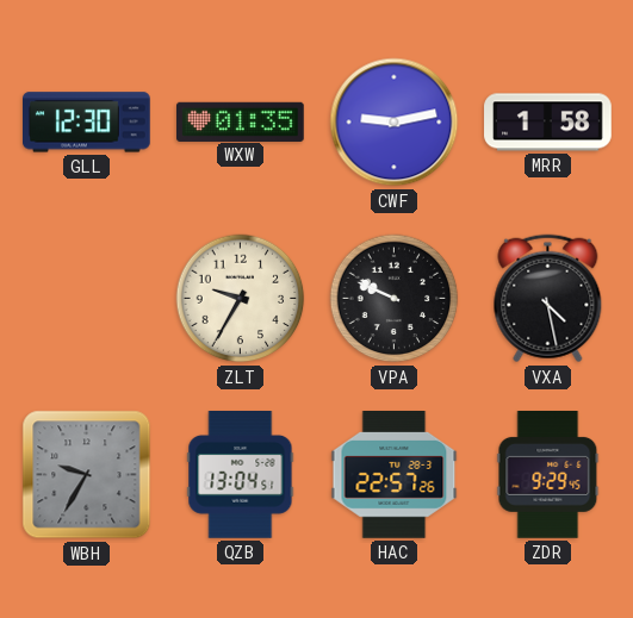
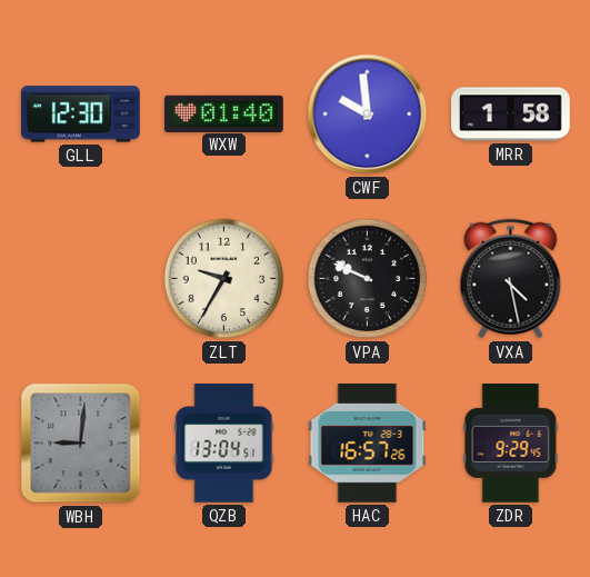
WXW: 01:35 -> 01:40
CWF: 9:13 -> 9:59
WBH: 9:35 -> 9:01
HAC: 22:57 -> 16:57
